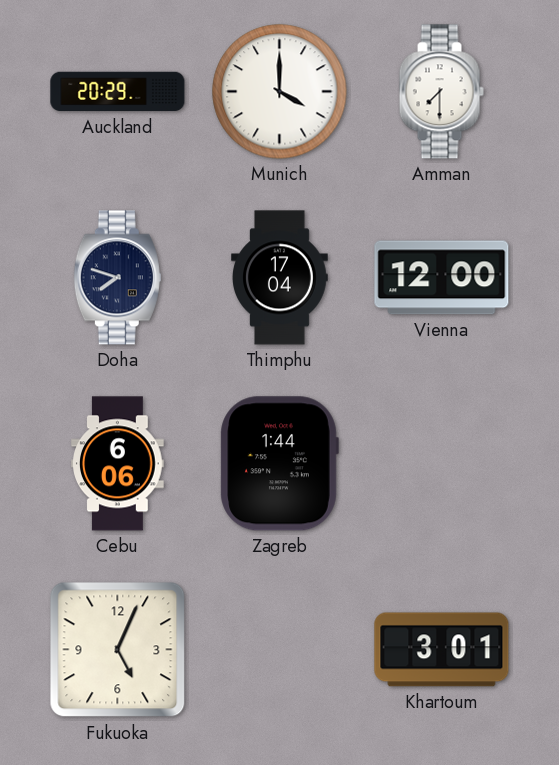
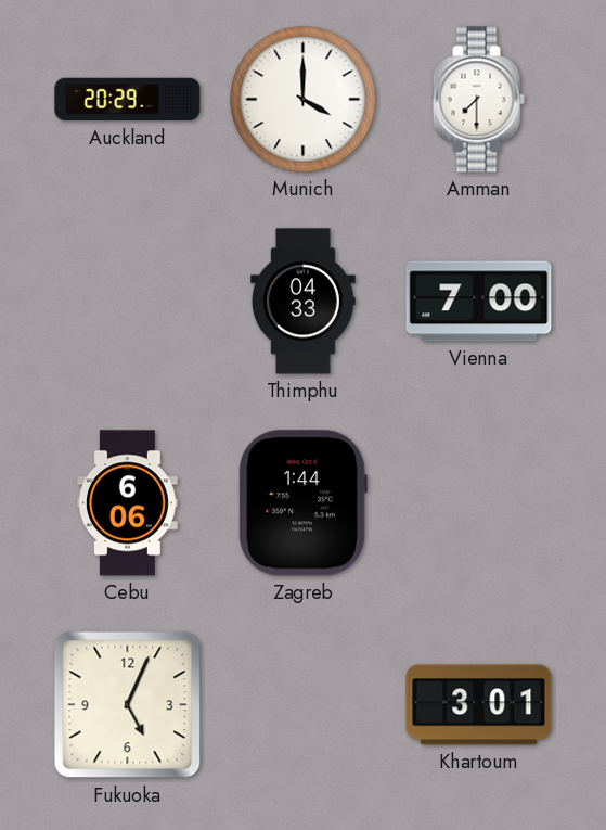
Doha: 7:48 -> none
Thimphu: 17:04 -> 04:33
Vienna: 12:00 -> 7:00
